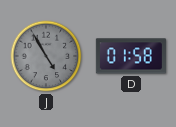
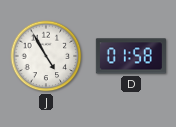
J dial: grey -> white
